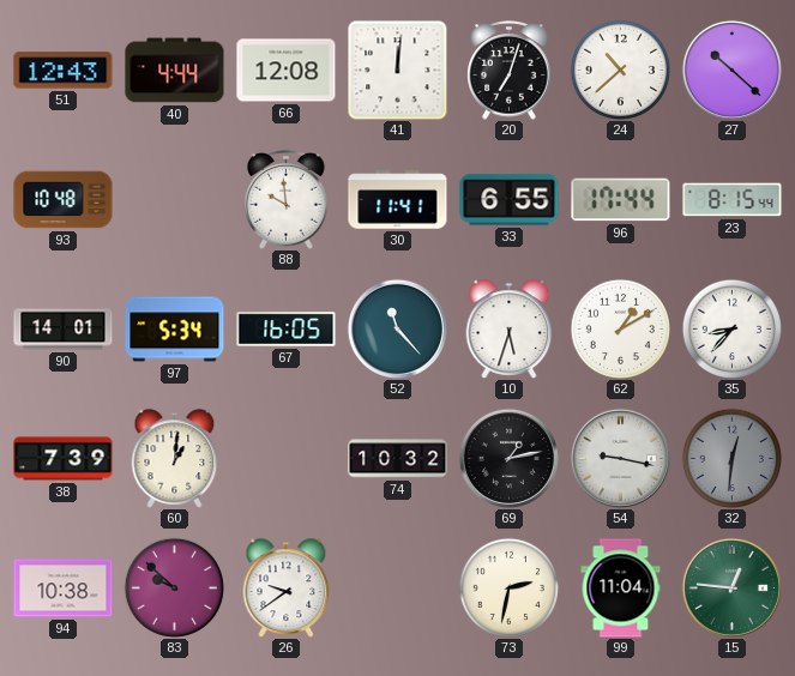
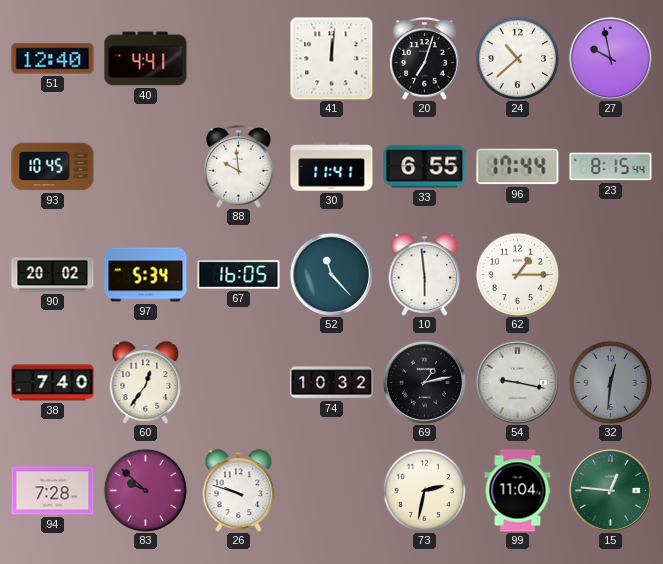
51: 12:43 -> 12:40
40: 4:44 -> 4:41
66: 12:08 -> none
27: 10:22 -> 9:58
93: 10:48 -> 10:45
90: 14:01 -> 20:02
10: 5:33 -> 5:59
62: 1:10 -> 1:15
35: 8:37 -> none
38: 7:39 -> 7:40
60: 1:01 -> 12:36
94: 10:38 -> 7:28
26: 9:39 -> 9:48
